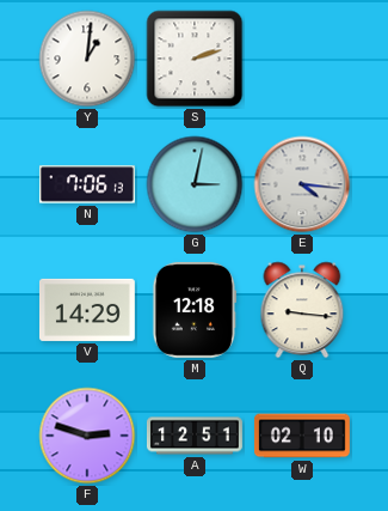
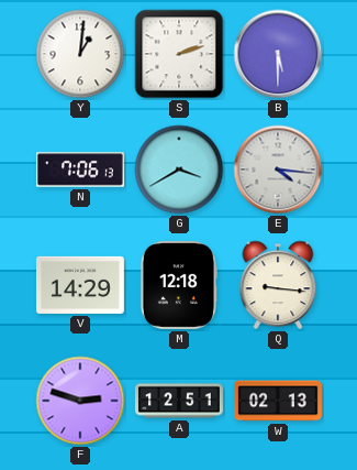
B: none -> 5:30
G: 3:02 -> 3:40
W: 02:10 -> 02:13
